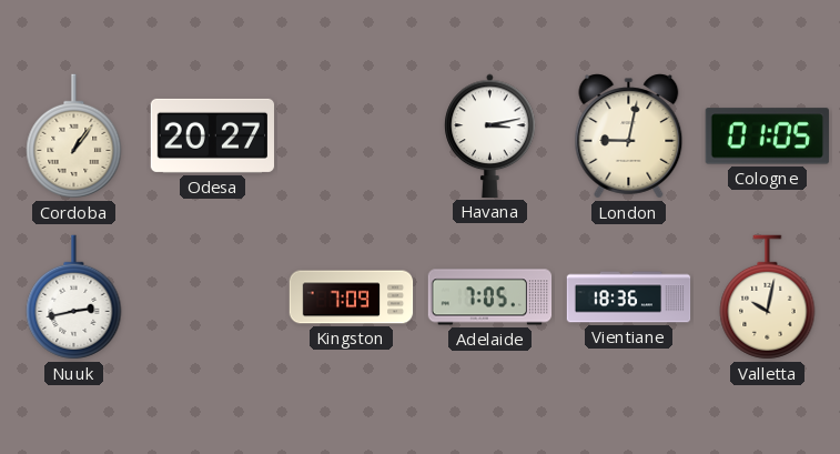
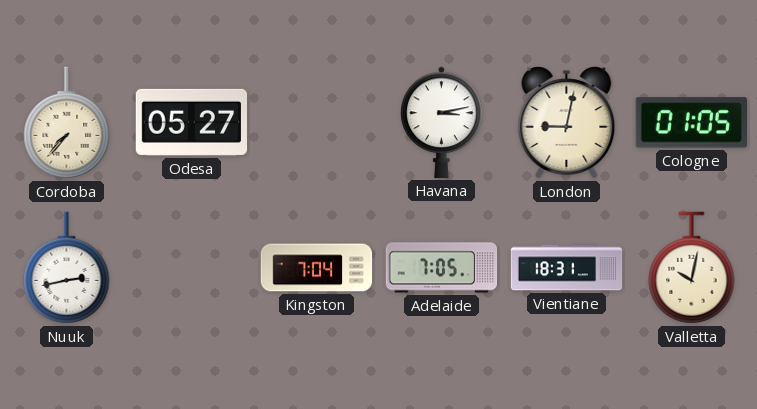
Cordoba: 1:06 -> 7:37
Odesa: 20:27 -> 05:27
Kingston: 7:09 -> 7:04
Vientiane: 18:36 -> 18:31
